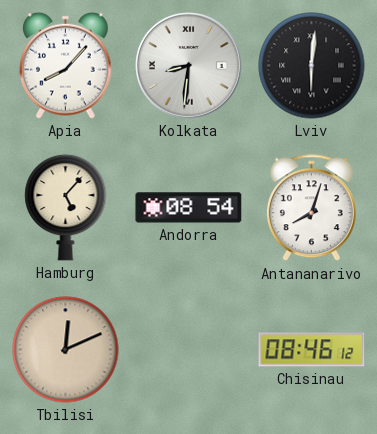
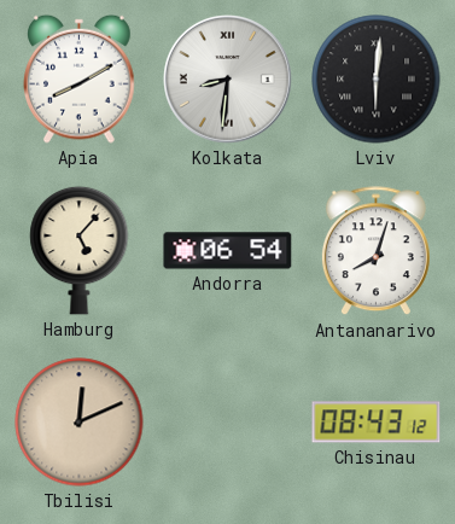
Apia: 8:07 -> 8:10
Andorra: 08:54 -> 06:54
Chisinau: 08:46 -> 08:43
